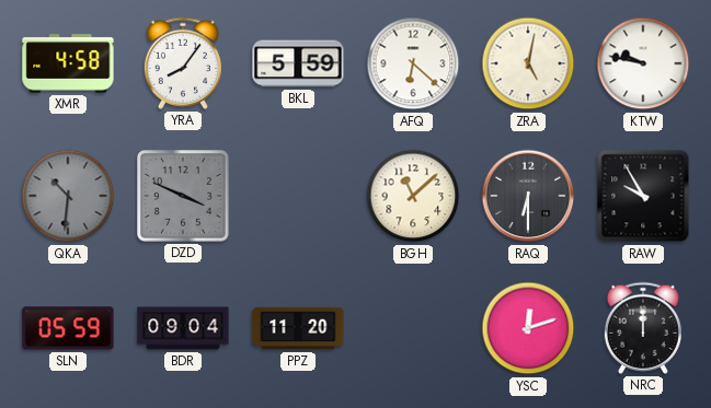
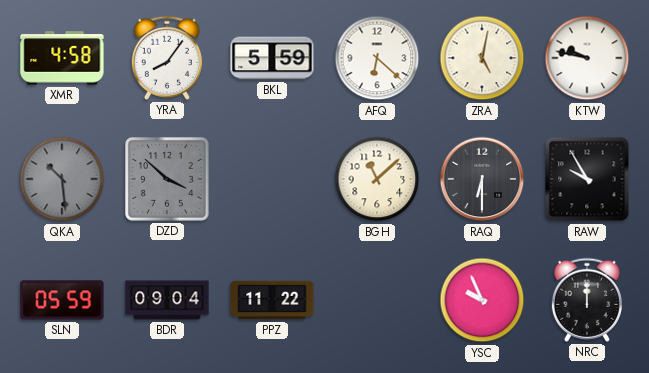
QKA: 10:31 -> 10:29
DZD: 3:49 -> 3:52
PPZ: 11:20 -> 11:22
YSC: 12:12 -> 9:56
